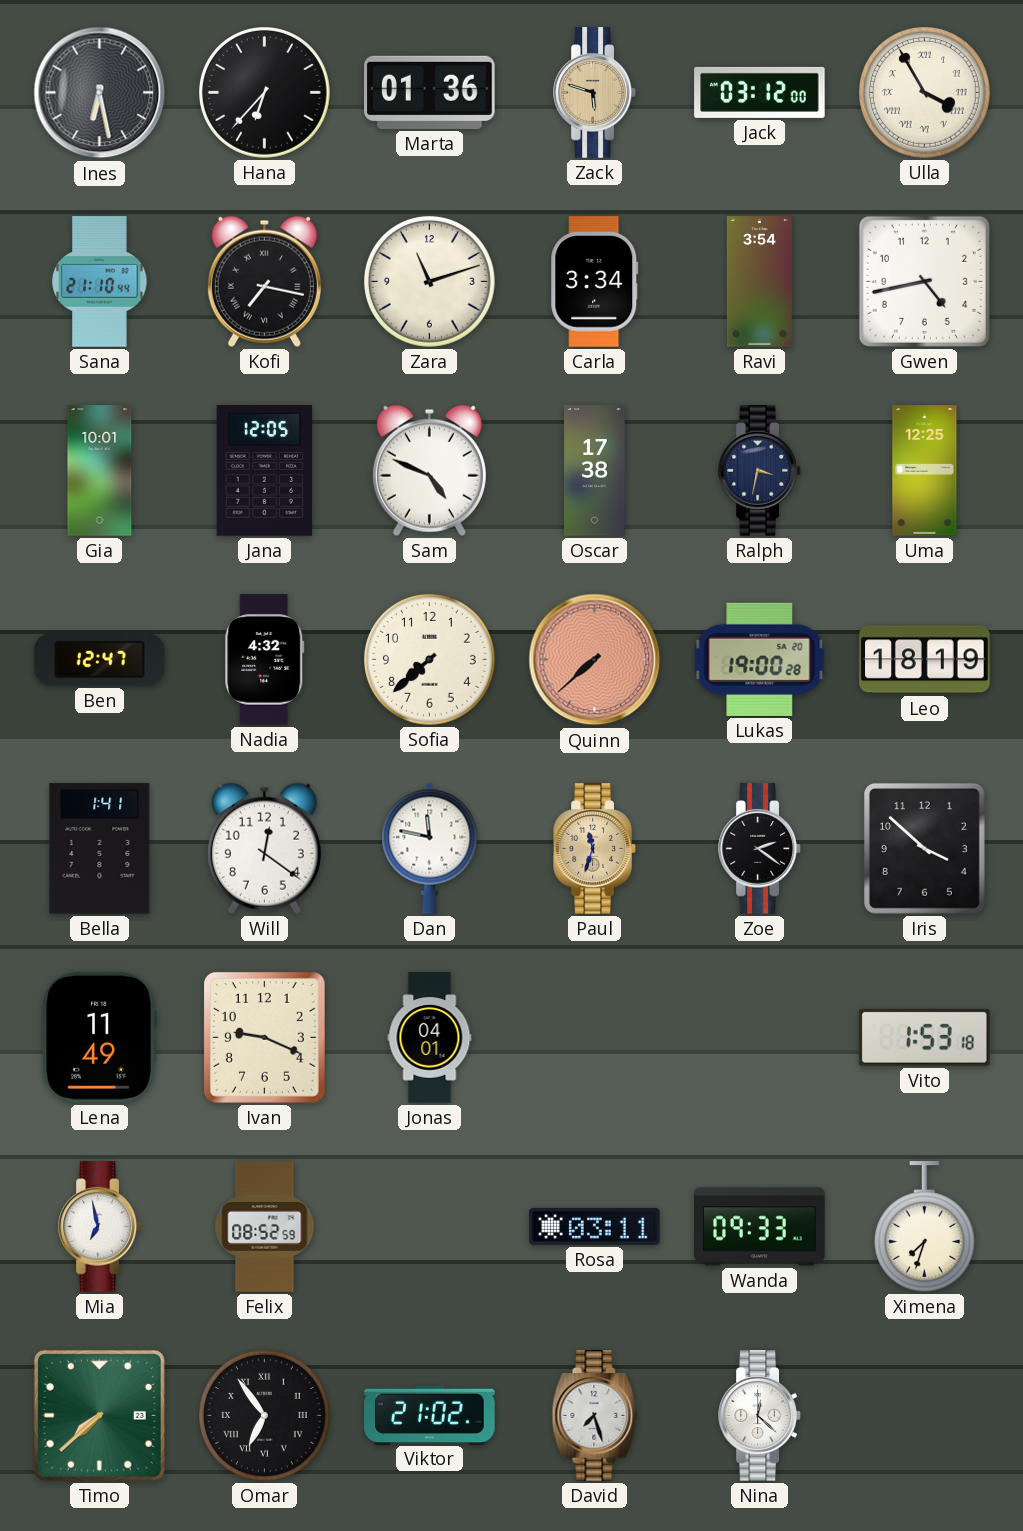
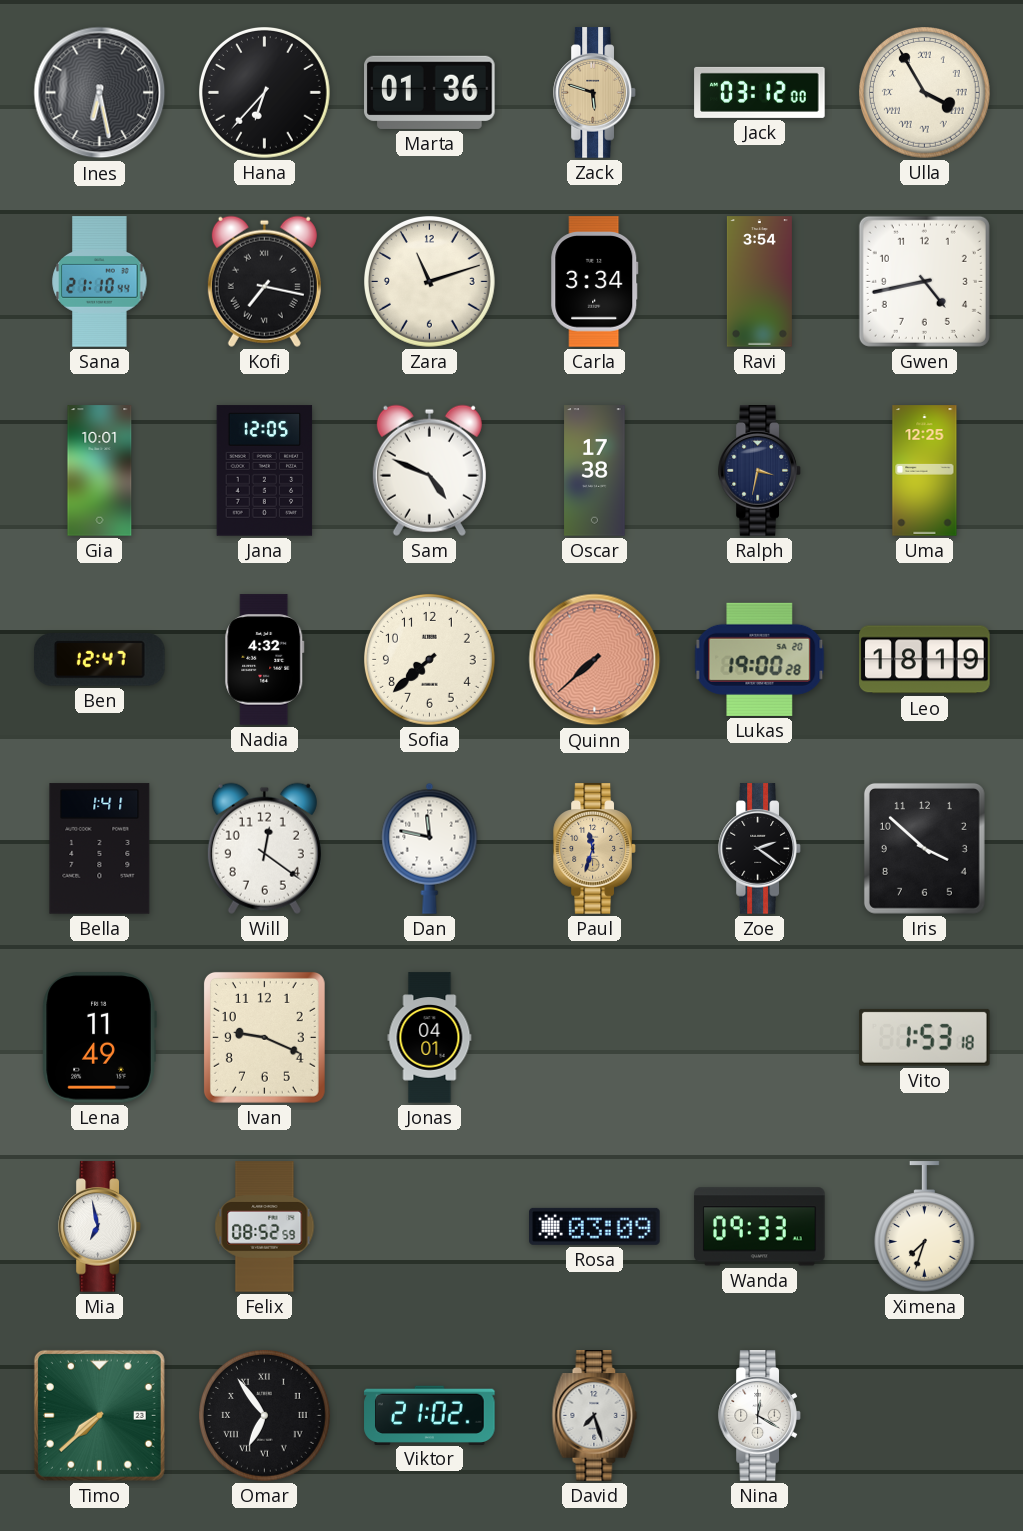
Rosa: 03:11 -> 03:09
Nina: 12:22 -> 12:20
